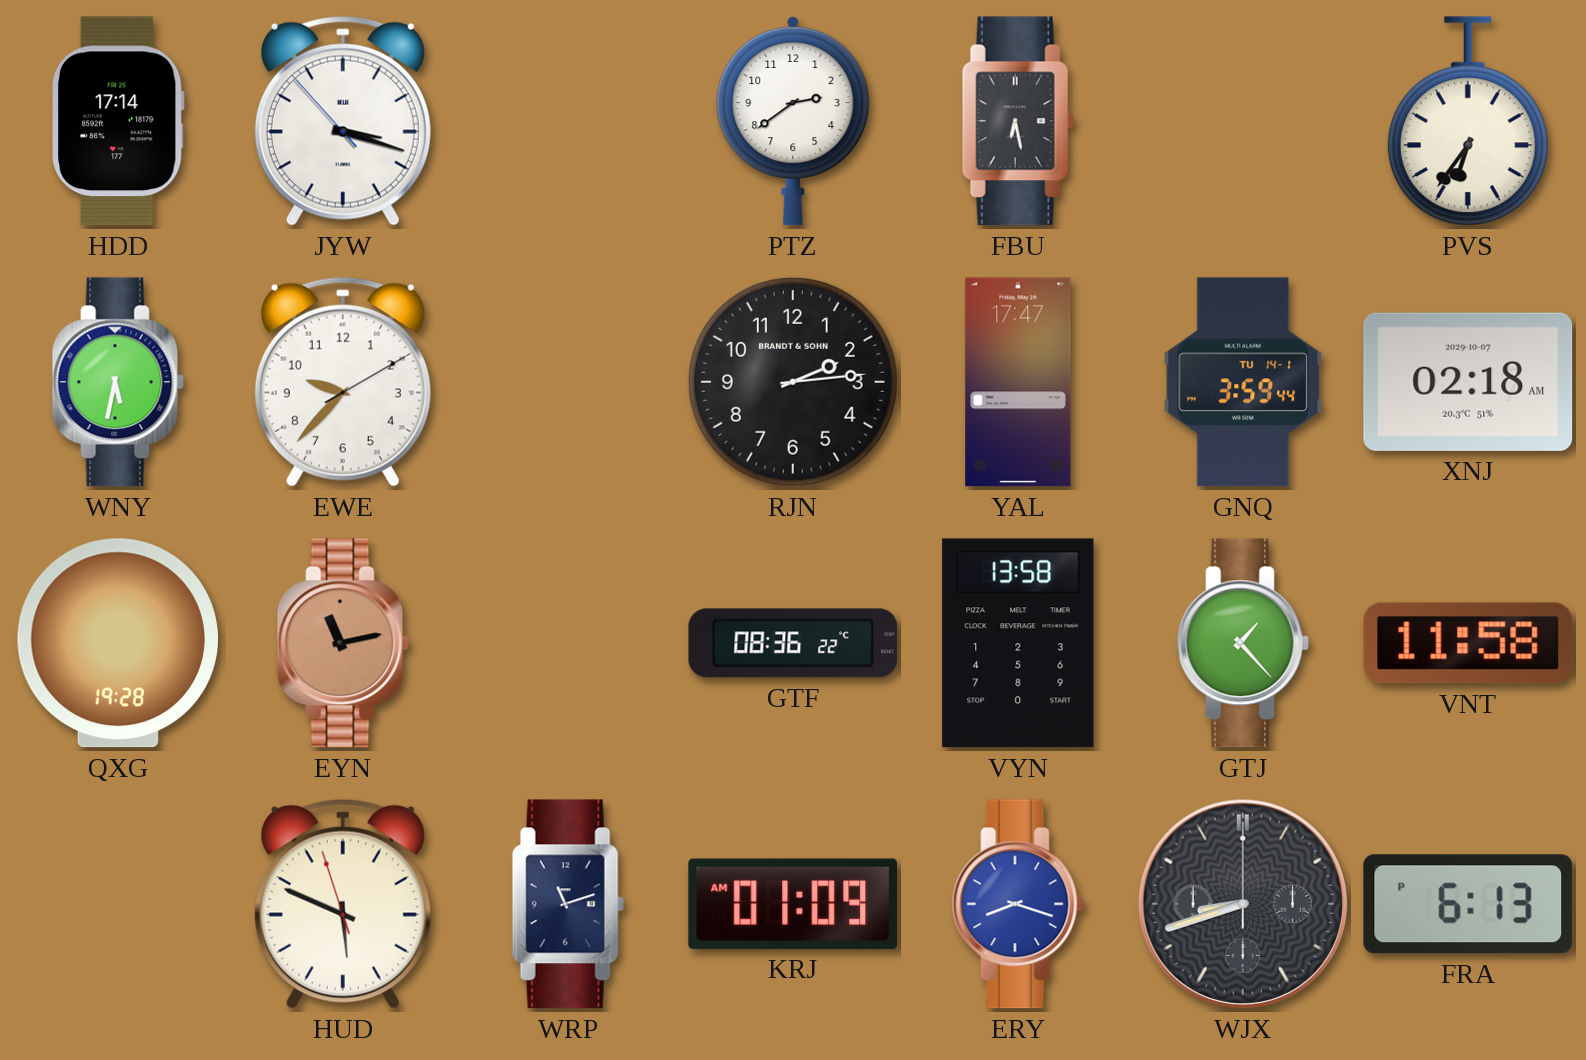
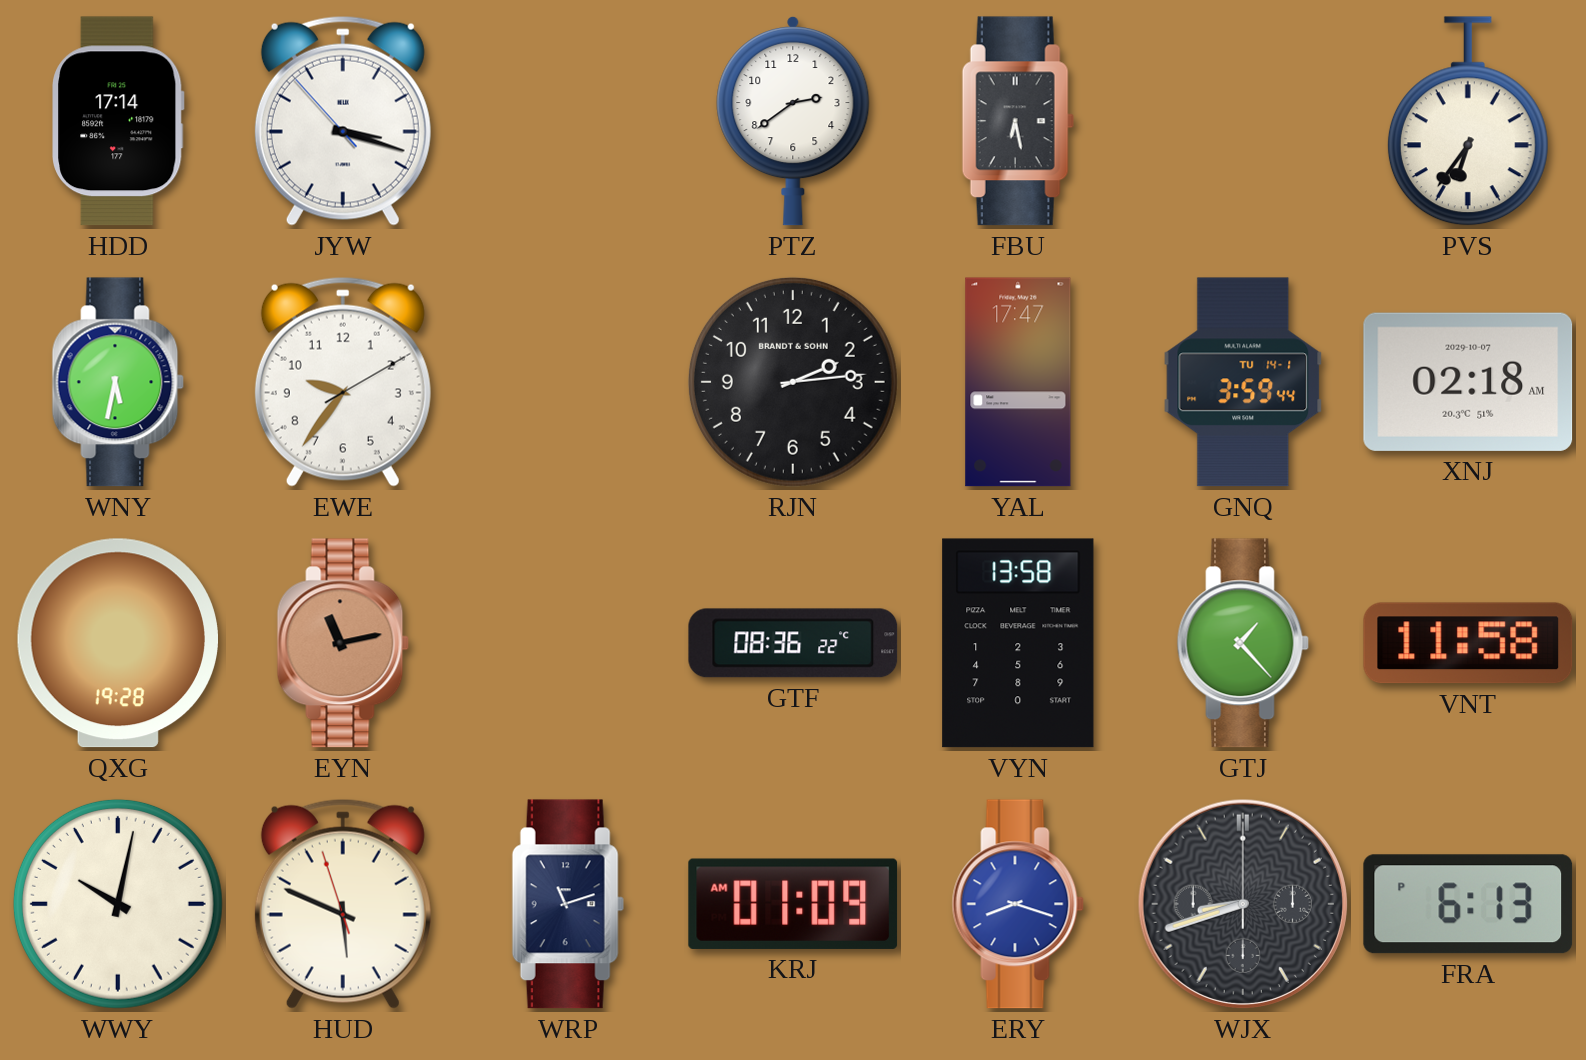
EWE: 9:37 -> 9:36
WWY: none -> 10:02
